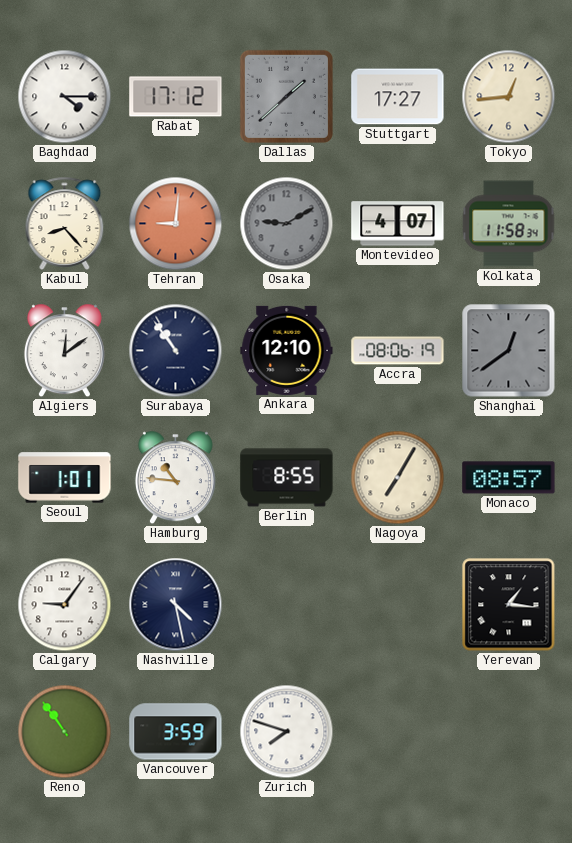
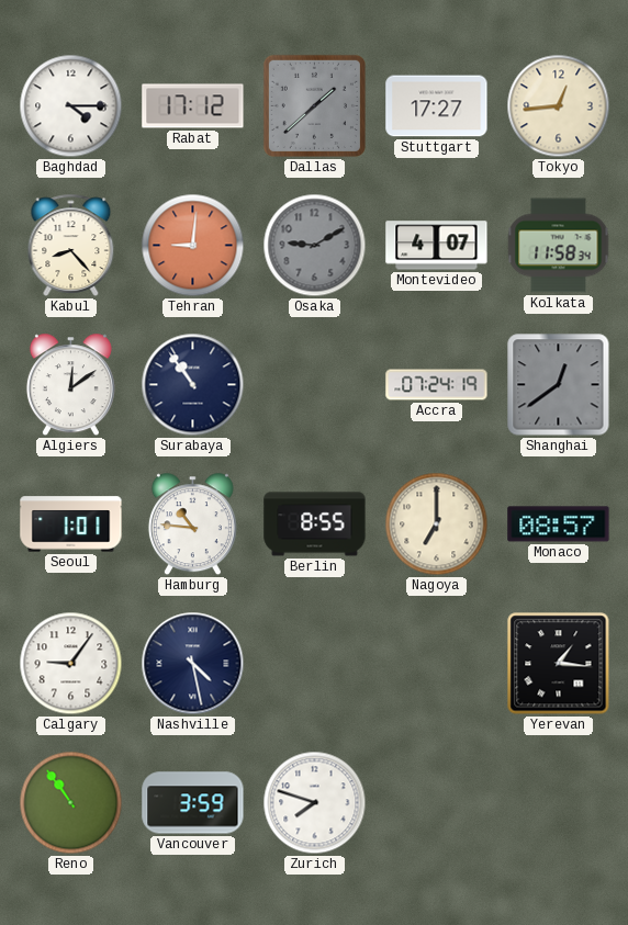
Ankara: 12:10 -> none
Accra: 08:06 -> 07:24
Nagoya: 7:05 -> 7:00
